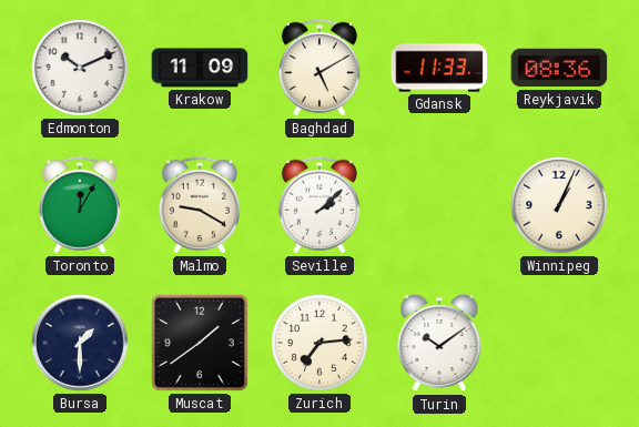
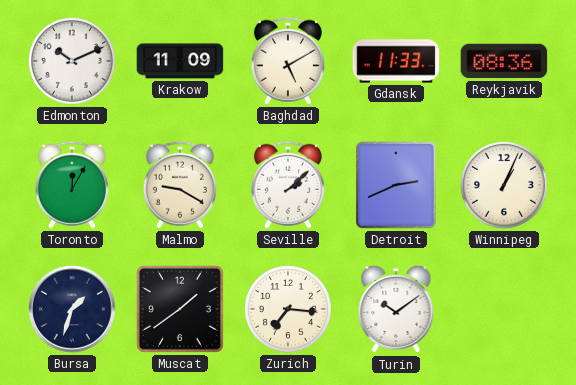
Detroit: none -> 2:41
Bursa: 1:30 -> 1:33
Zurich: 7:14 -> 7:16
